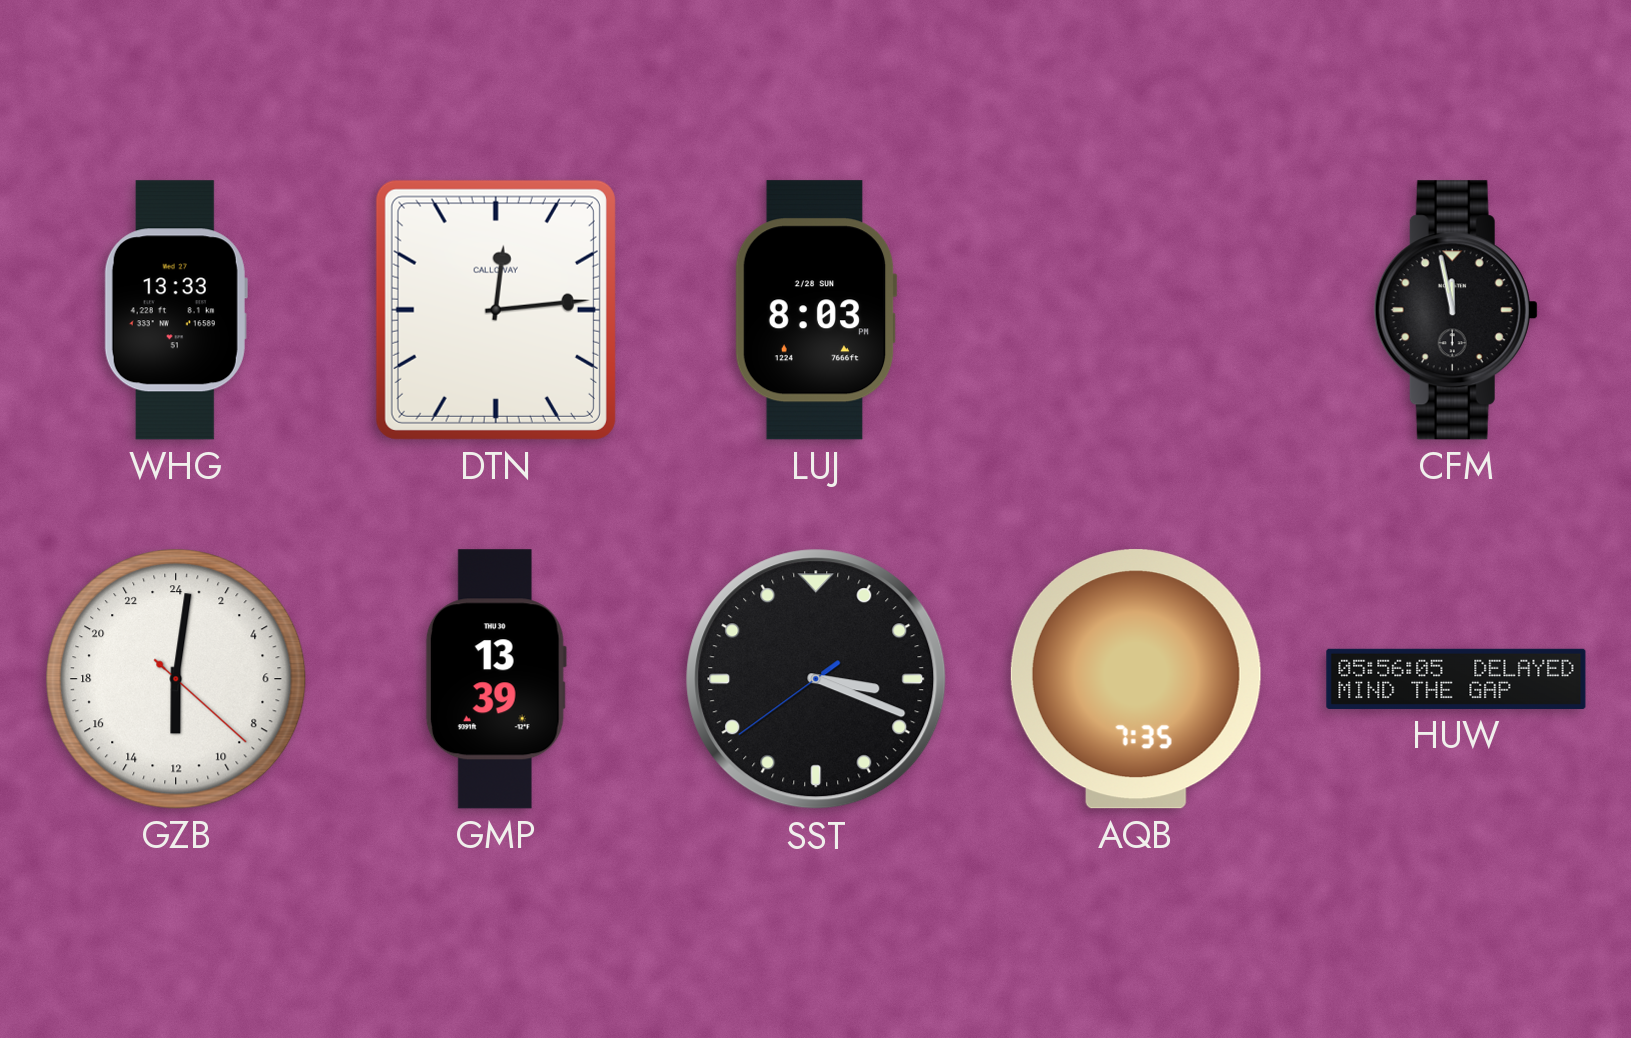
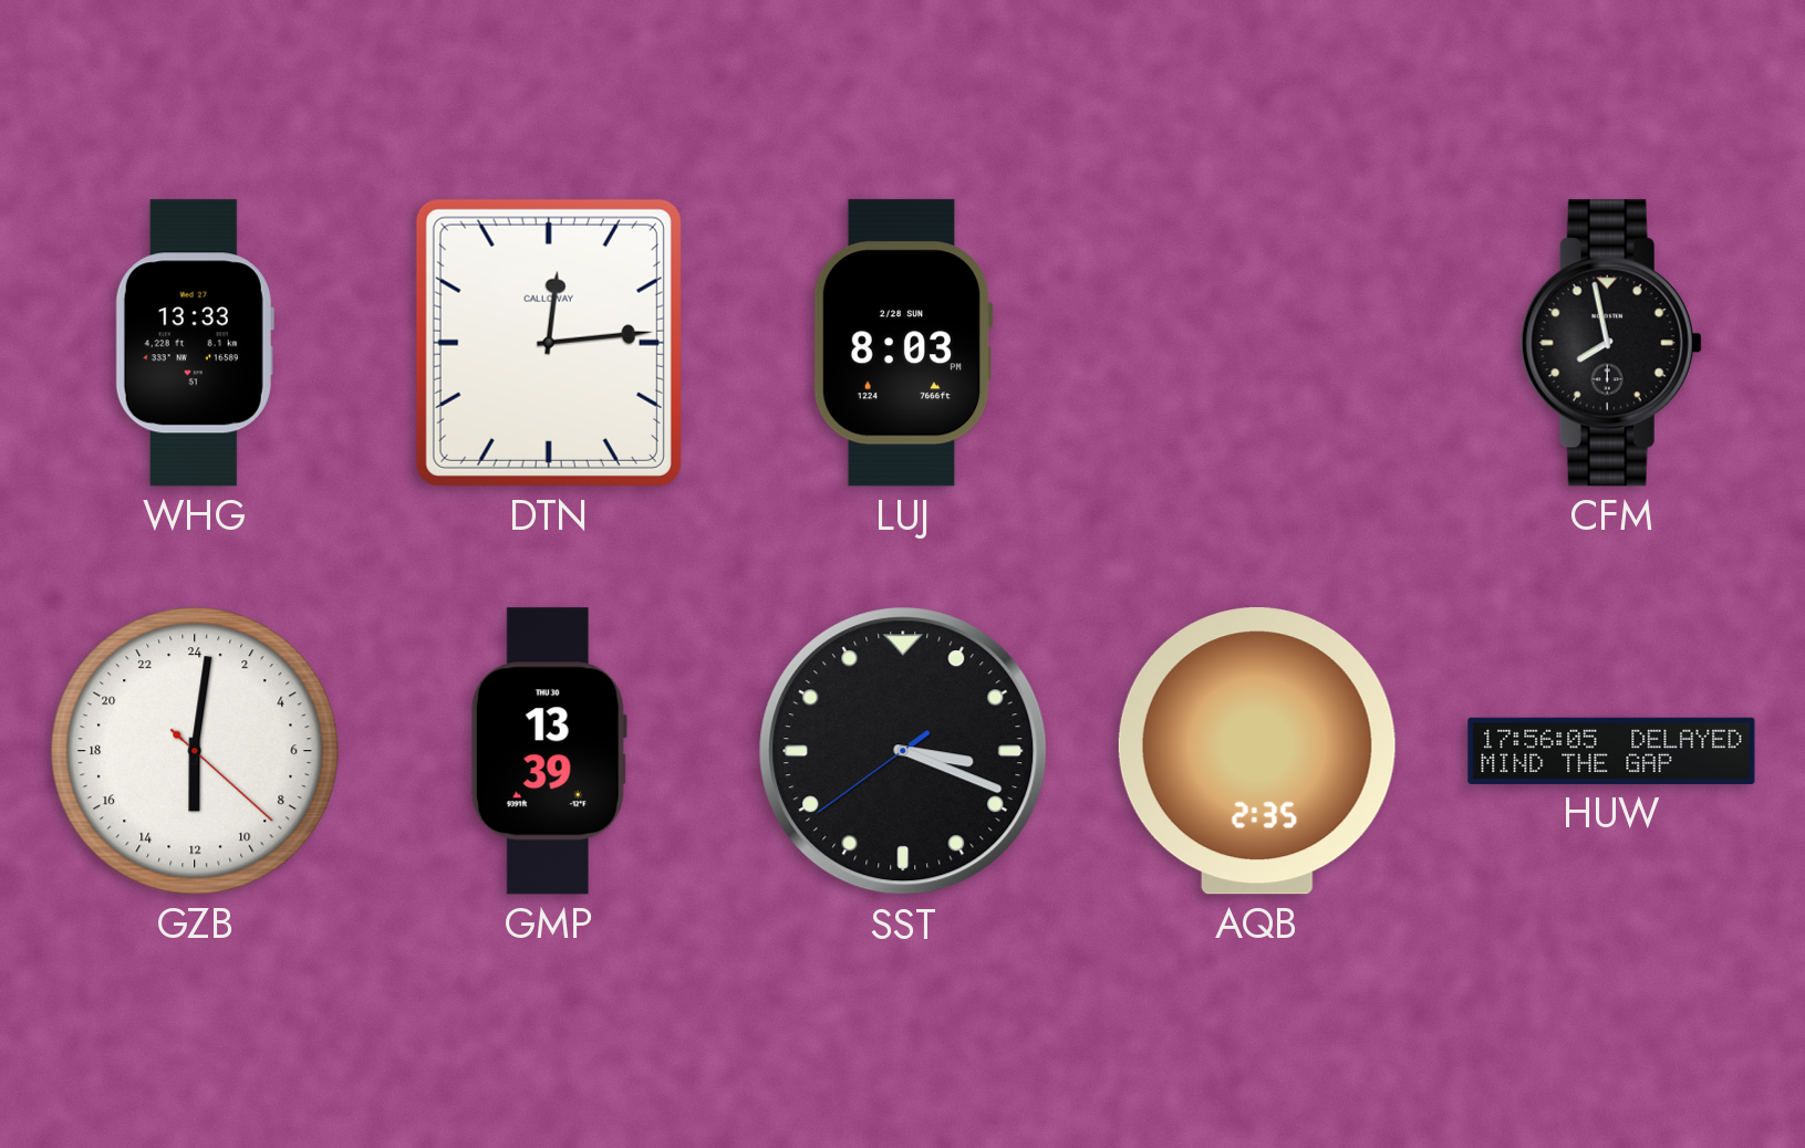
CFM: 11:58 -> 7:58
AQB: 7:35 -> 2:35
HUW: 05:56 -> 17:56
